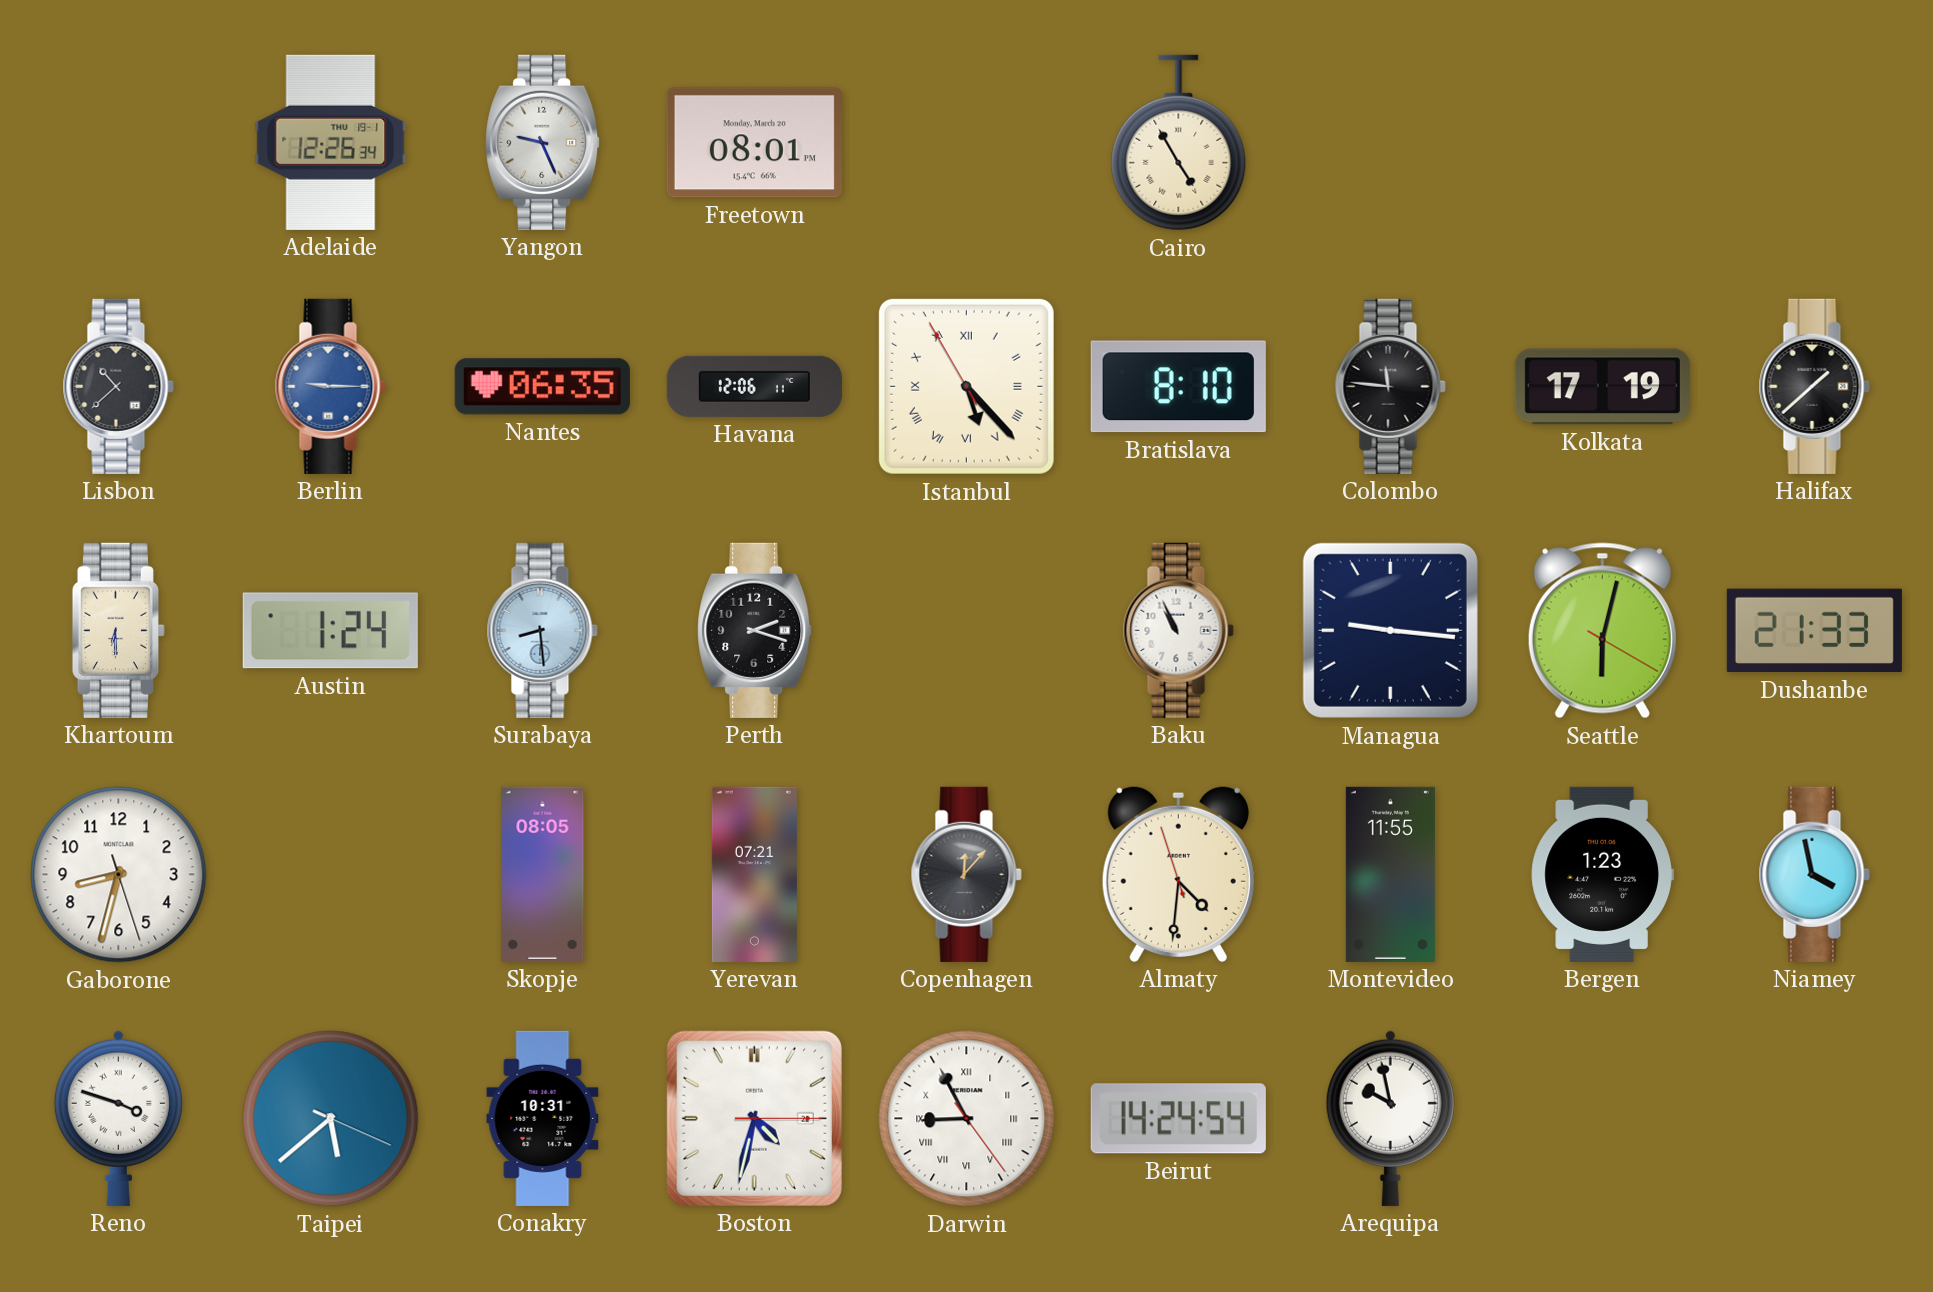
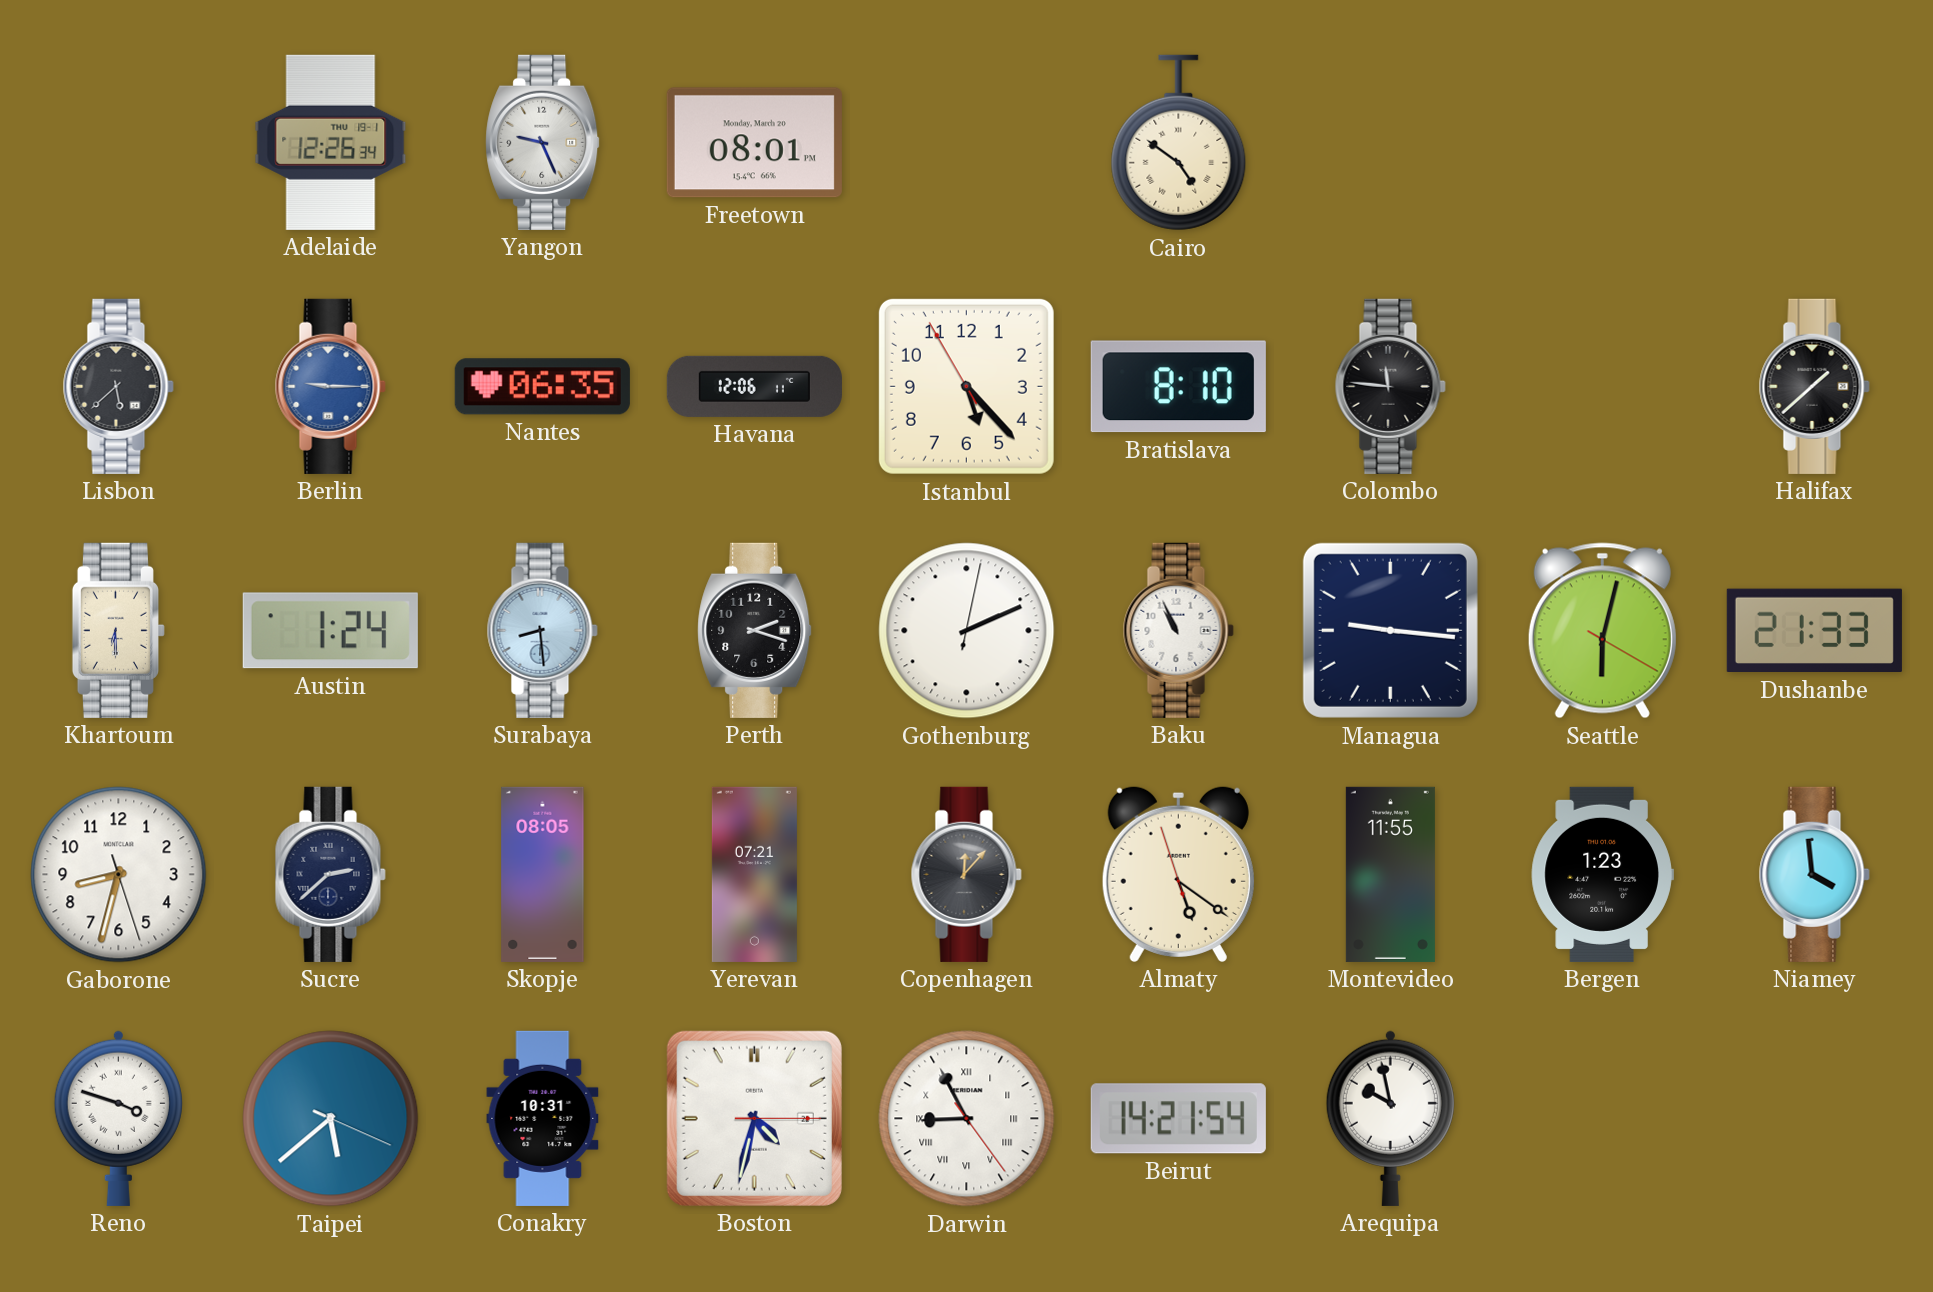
Cairo: 4:55 -> 4:51
Lisbon: 10:38 -> 5:38
Istanbul numerals: Roman -> Arabic
Kolkata: 17:19 -> none
Gothenburg: none -> 2:11
Sucre: none -> 2:38
Almaty: 4:30 -> 5:20
Niamey: 3:58 -> 3:59
Beirut: 14:24 -> 14:21
